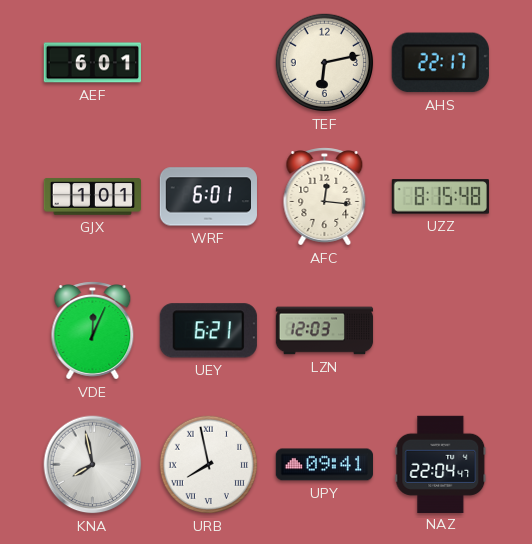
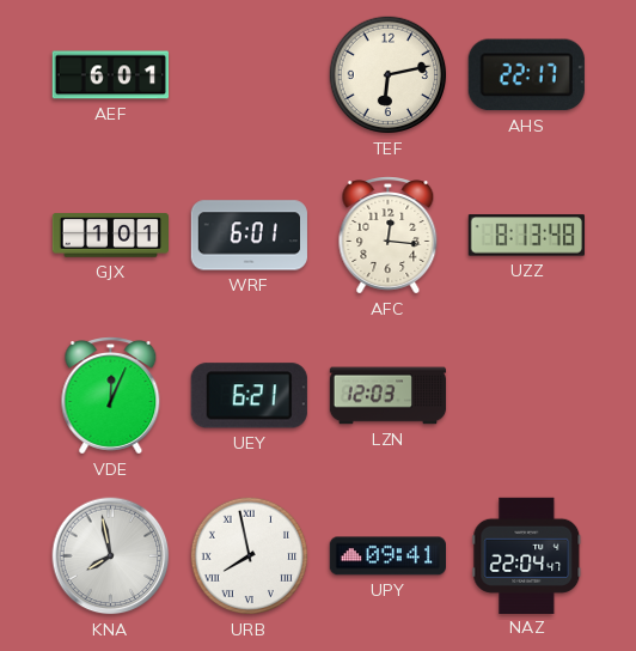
UZZ: 8:15 -> 8:13
